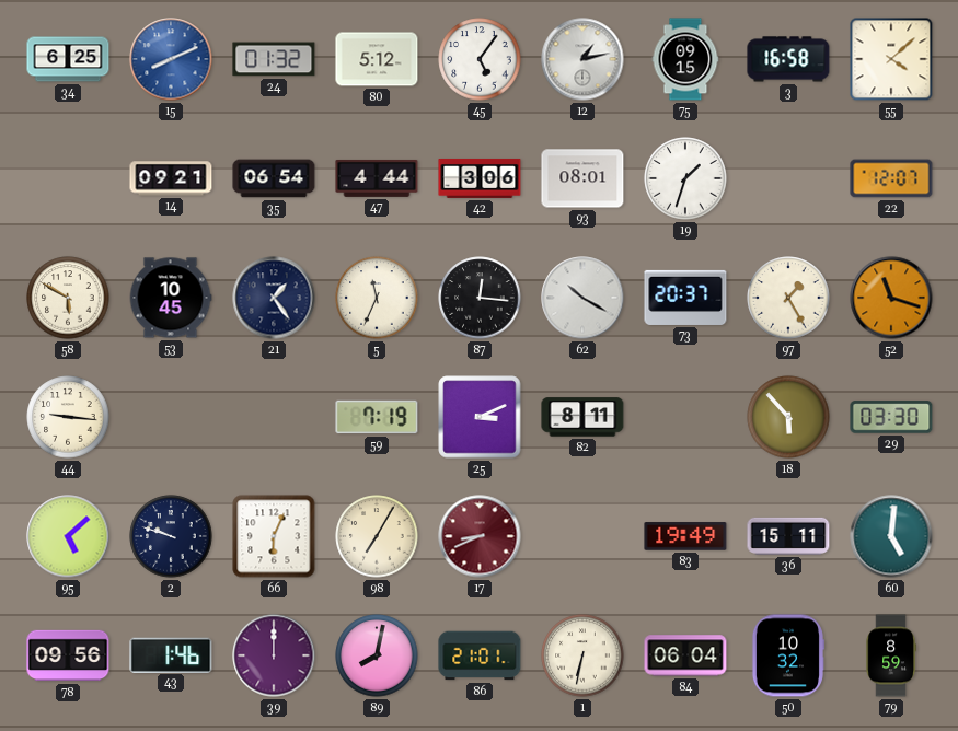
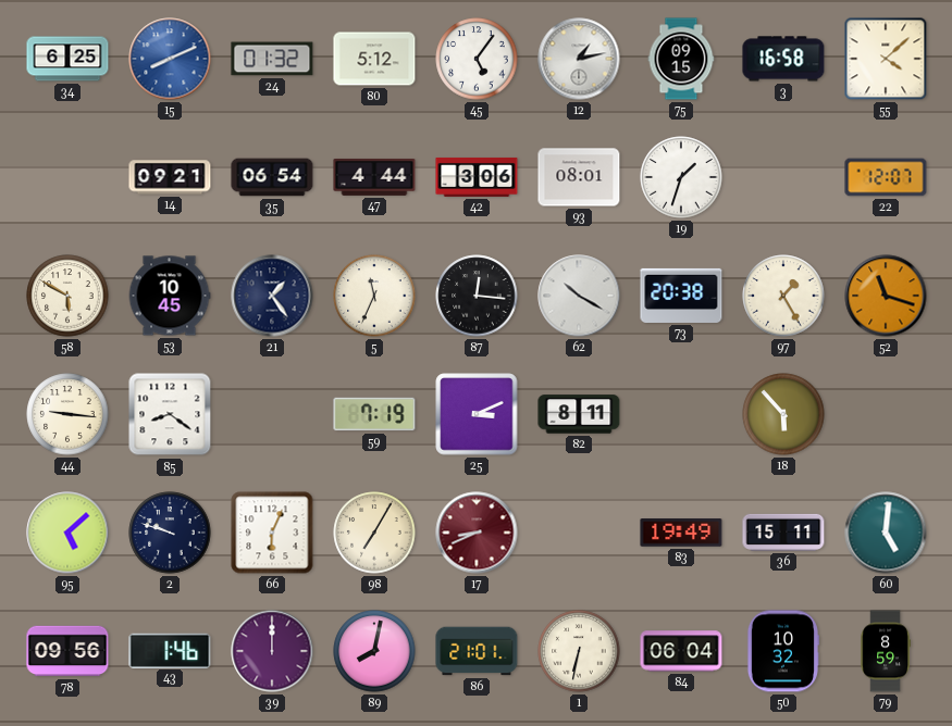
73: 20:37 -> 20:38
85: none -> 8:21
29: 03:30 -> none
